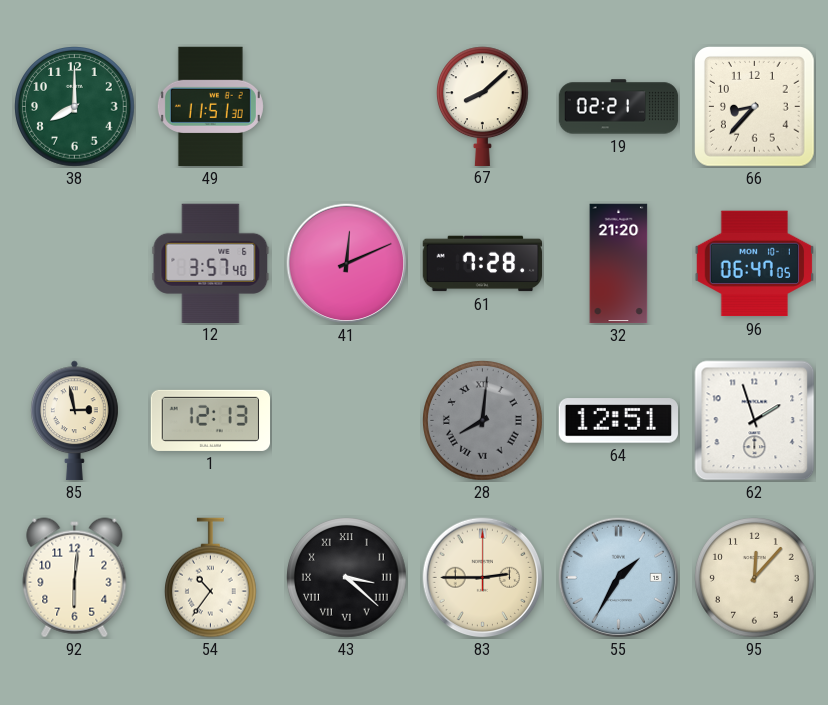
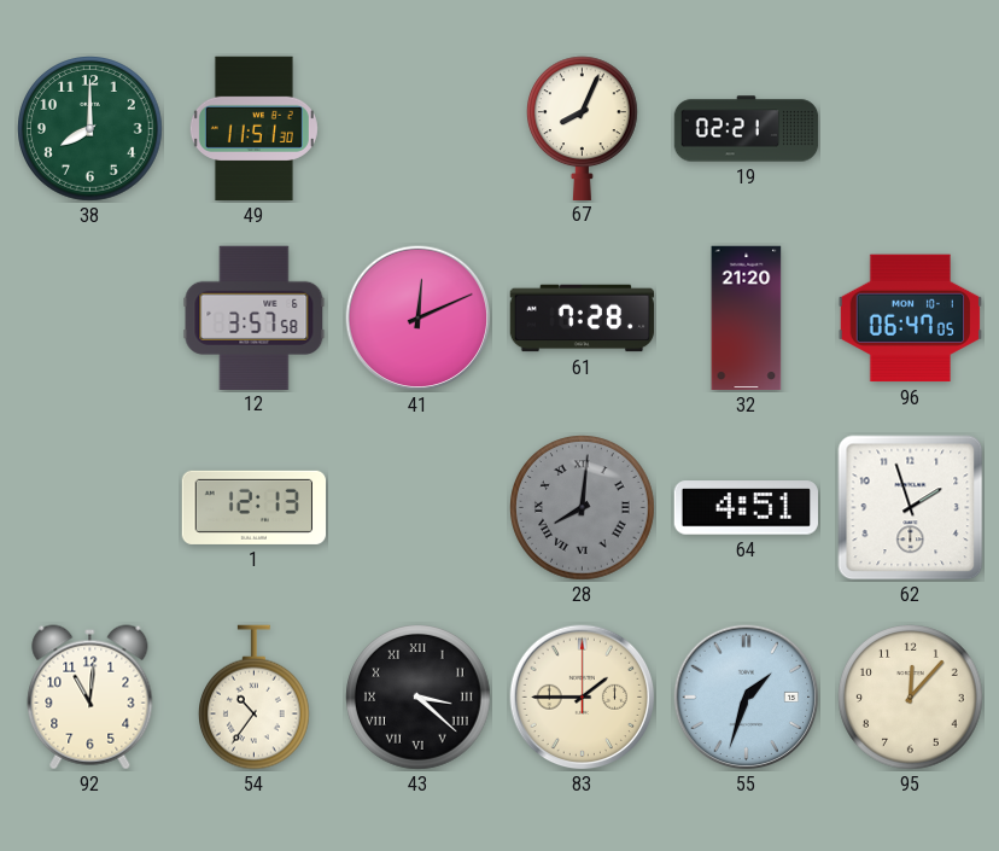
67: 8:08 -> 8:04
66: 8:37 -> none
12: 3:57:40 -> 3:57:58
85: 2:58 -> none
64: 12:51 -> 4:51
92: 6:01 -> 11:01
83: 2:45 -> 1:45
55: 1:35 -> 1:33
